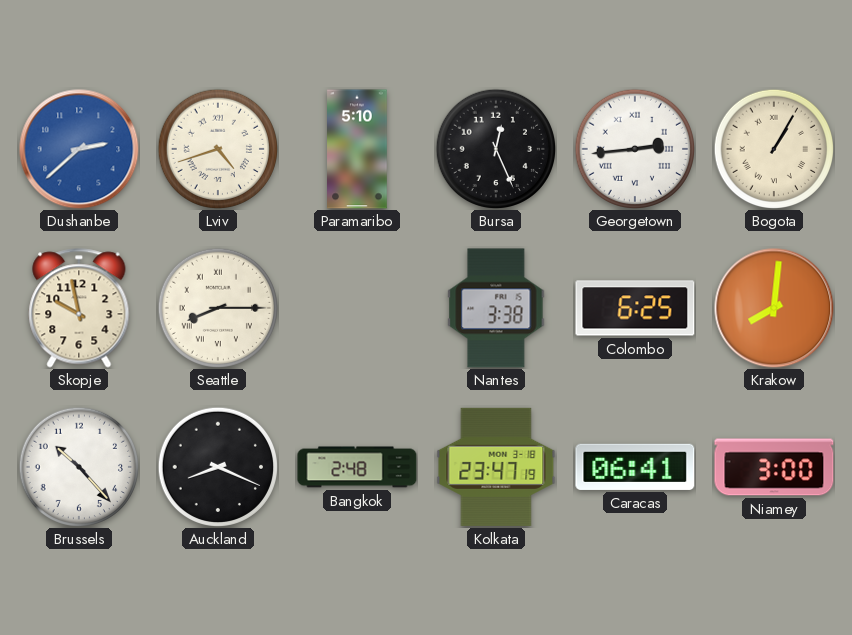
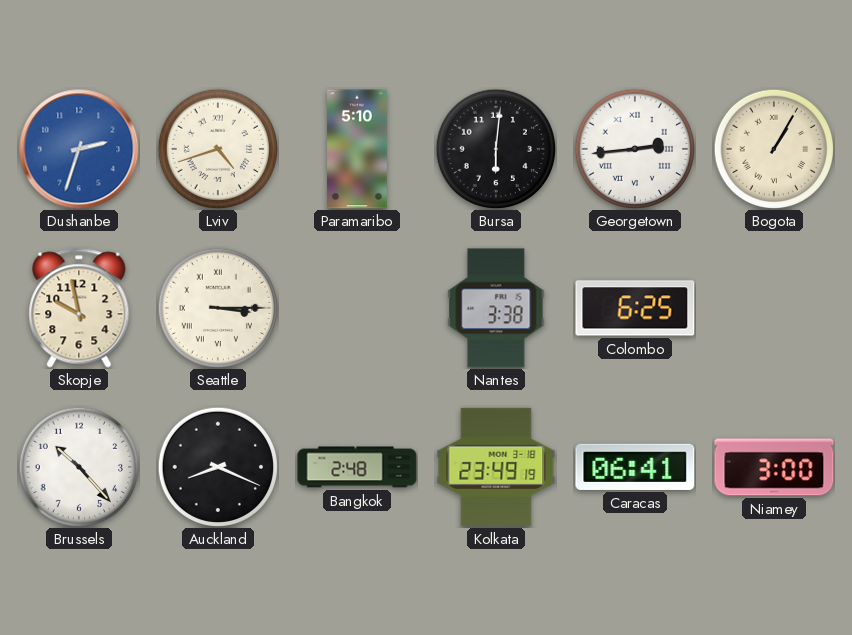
Dushanbe: 2:38 -> 2:33
Bursa: 12:26 -> 6:01
Seattle: 8:15 -> 3:15
Krakow: 8:01 -> none
Kolkata: 23:47 -> 23:49
